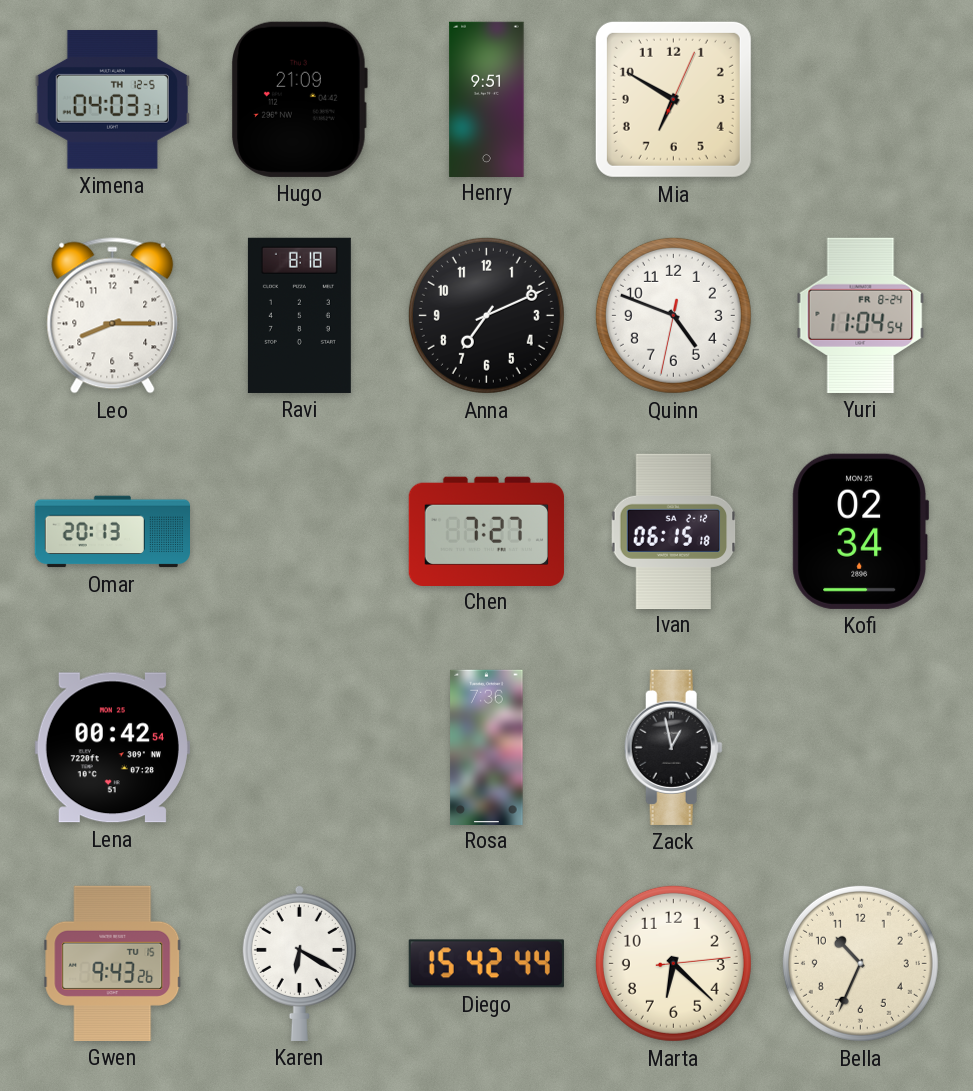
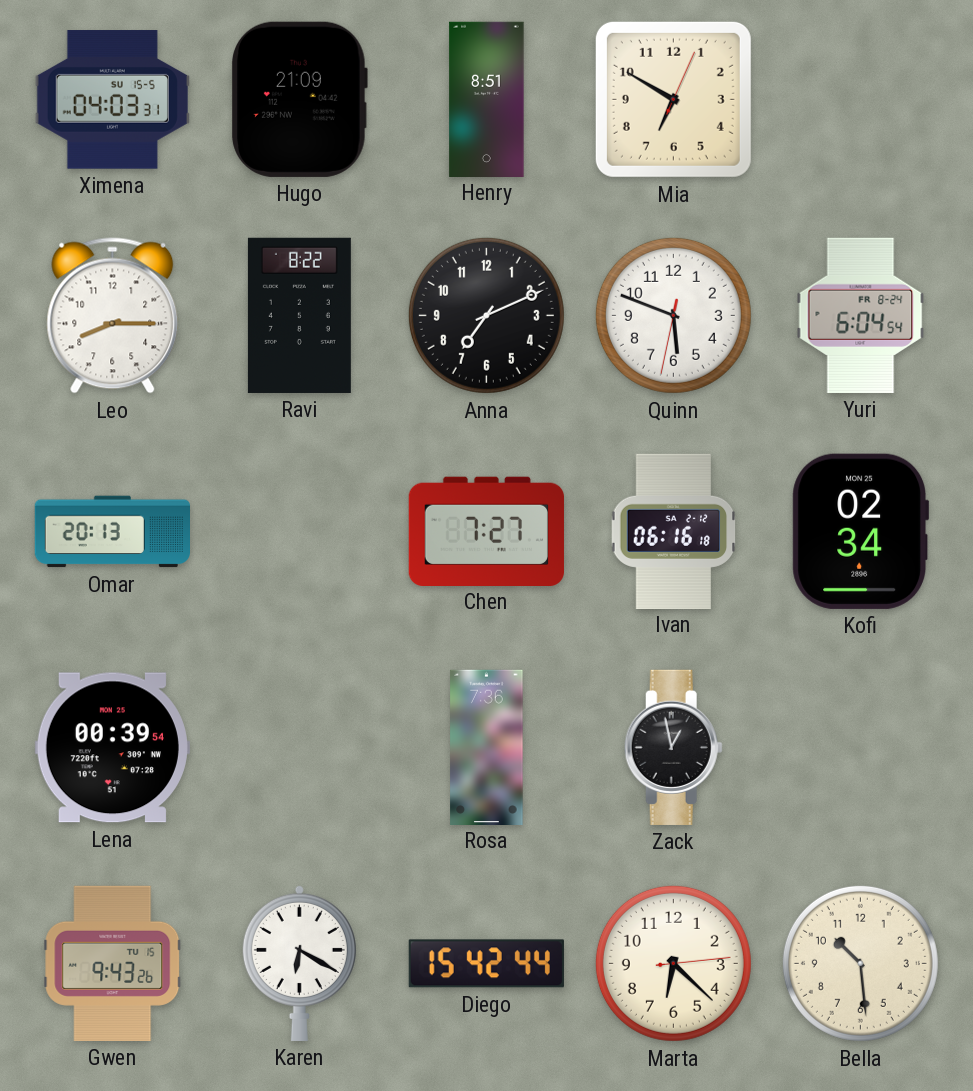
Ximena date: TH 12-5 -> SU 15-5
Henry: 9:51 -> 8:51
Ravi: 8:18 -> 8:22
Quinn: 4:48 -> 5:48
Yuri: 11:04 -> 6:04
Ivan: 06:15 -> 06:16
Lena: 00:42 -> 00:39
Bella: 10:34 -> 10:29
